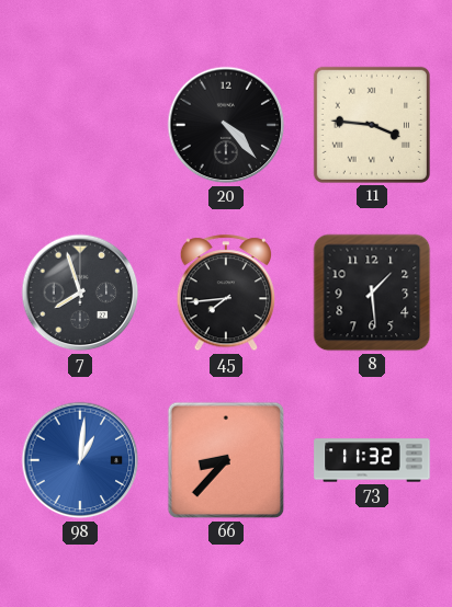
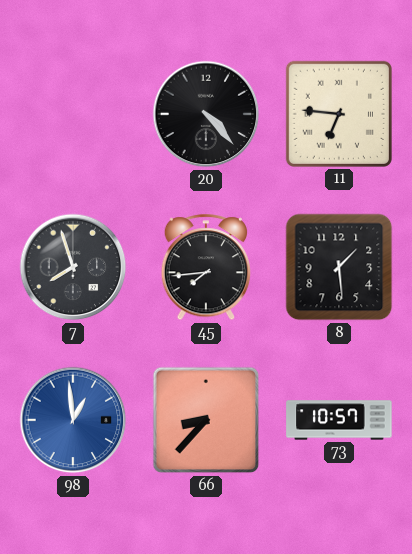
11: 3:46 -> 6:46
98: 1:01 -> 12:59
73: 11:32 -> 10:57
